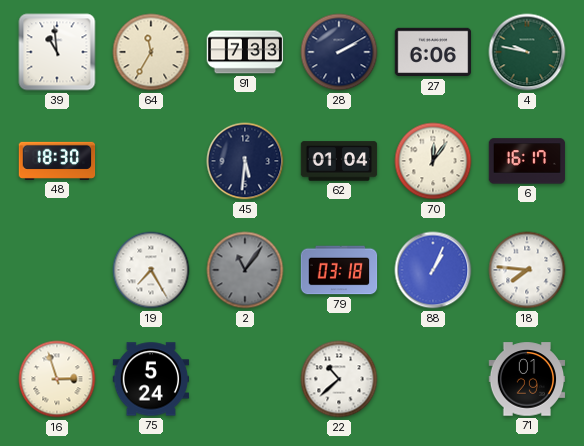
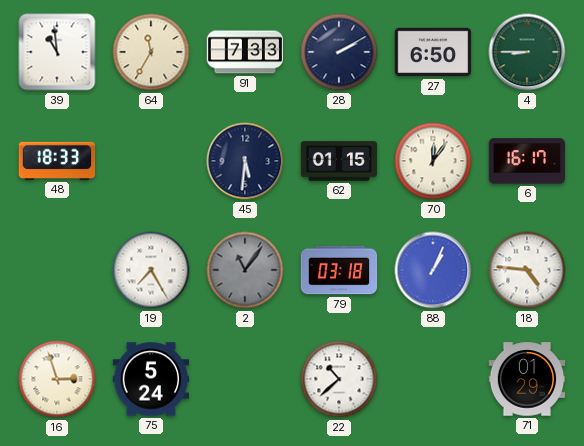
27: 6:06 -> 6:50
4: 9:47 -> 8:45
48: 18:30 -> 18:33
62: 01:04 -> 01:15
18: 7:46 -> 4:46
